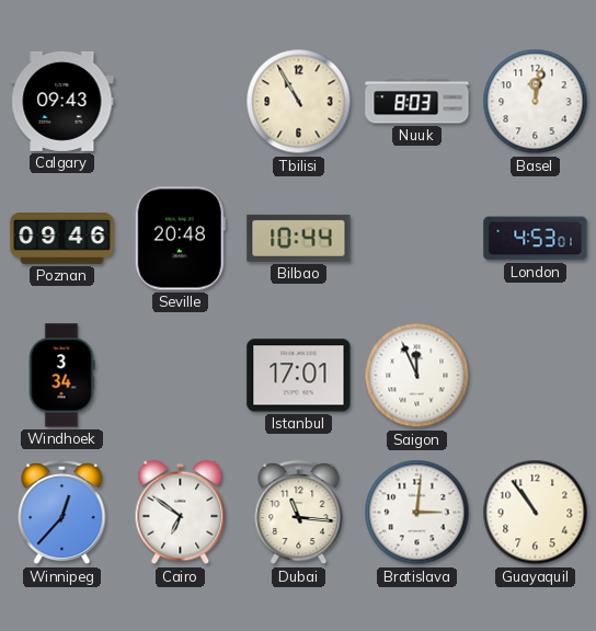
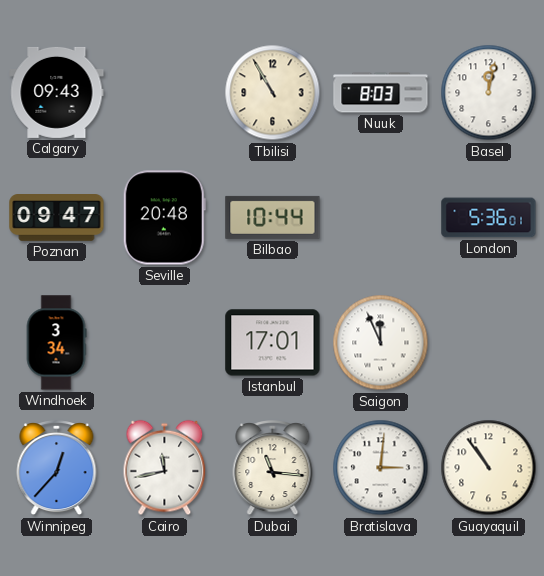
Poznan: 09:46 -> 09:47
London: 4:53 -> 5:36
Cairo: 6:51 -> 11:43
